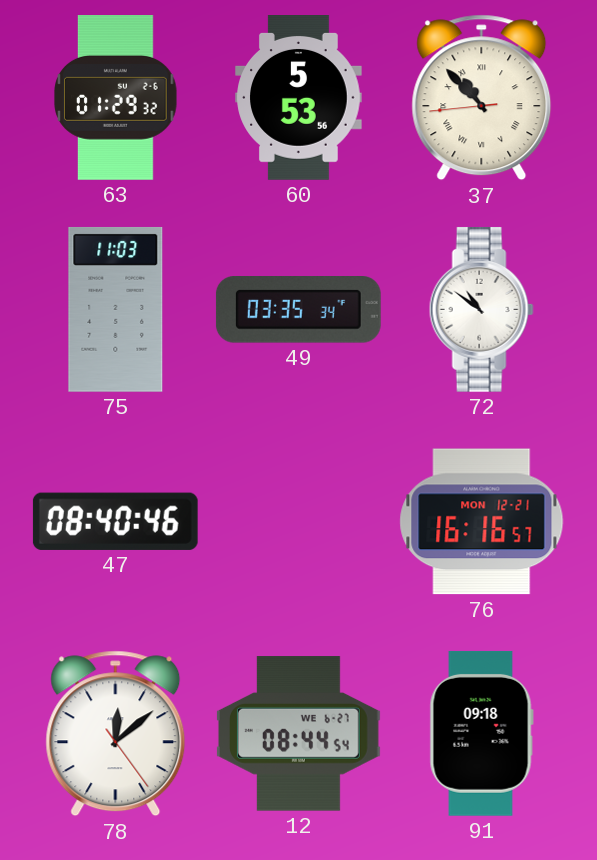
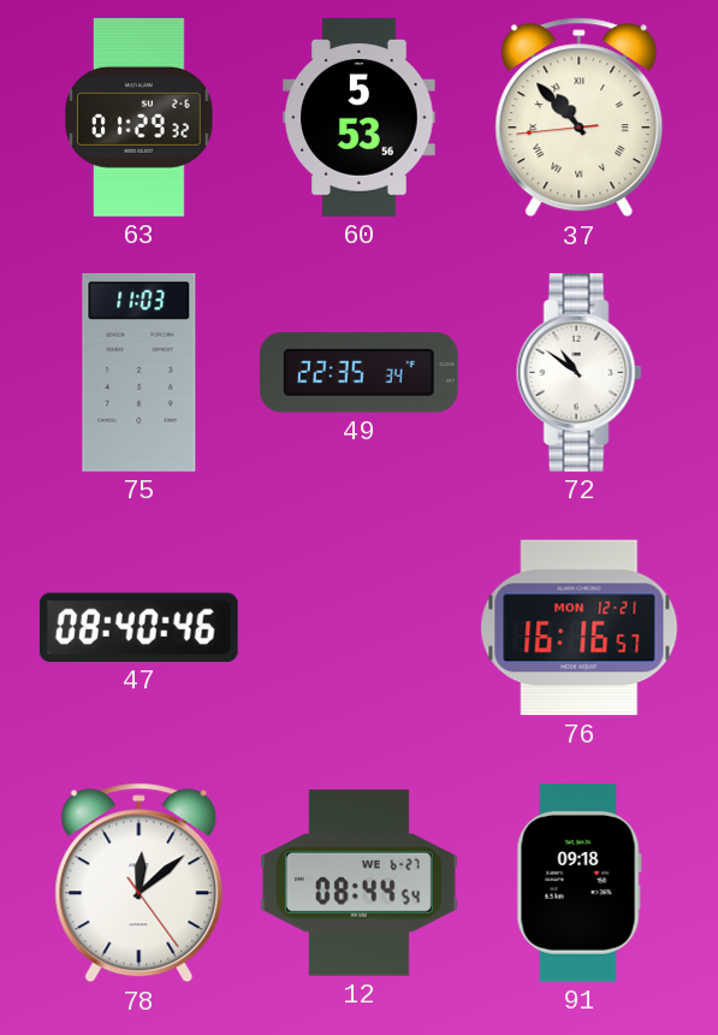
49: 03:35 -> 22:35
